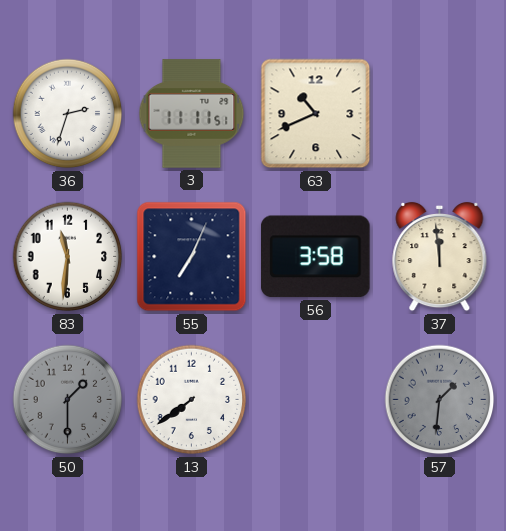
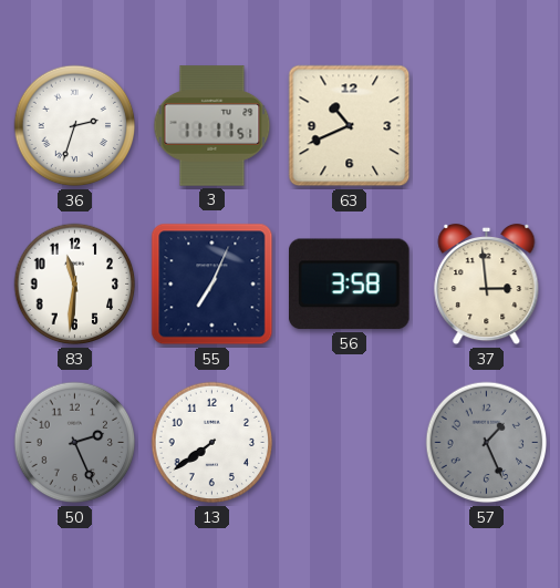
37: 11:59 -> 2:59
50: 1:30 -> 2:26
57: 1:31 -> 1:26
